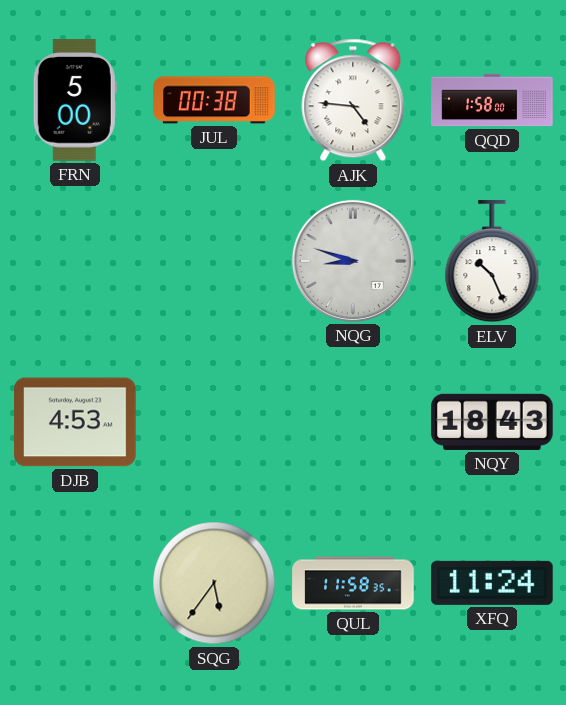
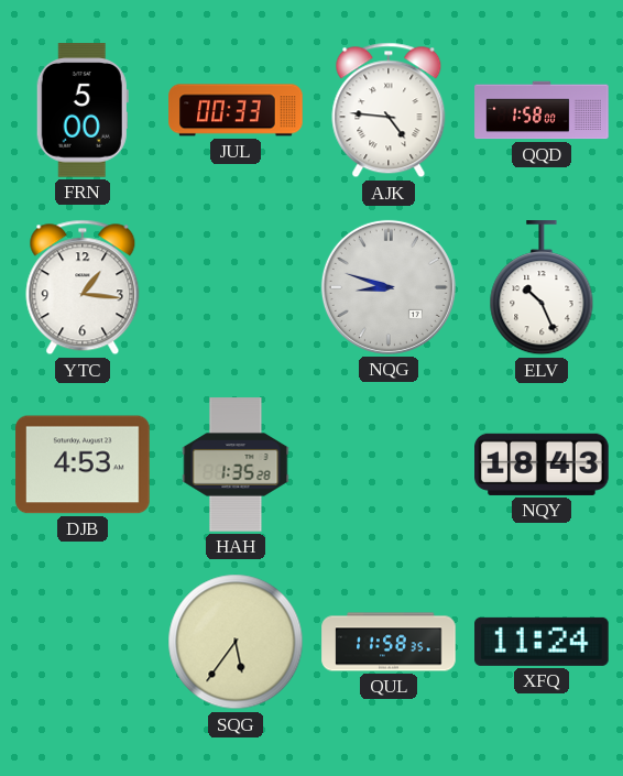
JUL: 00:38 -> 00:33
YTC: none -> 1:16
HAH: none -> 1:35
